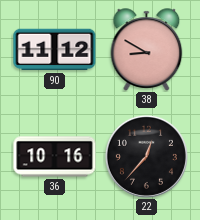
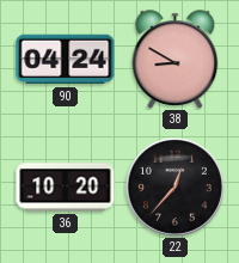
90: 11:12 -> 04:24
36: 10:16 -> 10:20
